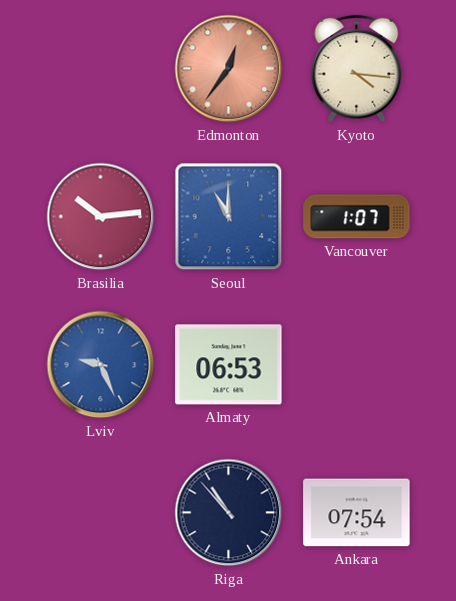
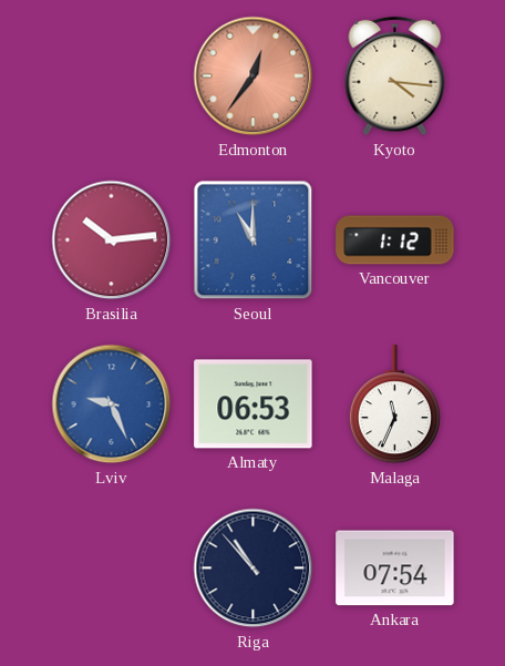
Vancouver: 1:07 -> 1:12
Malaga: none -> 11:34
